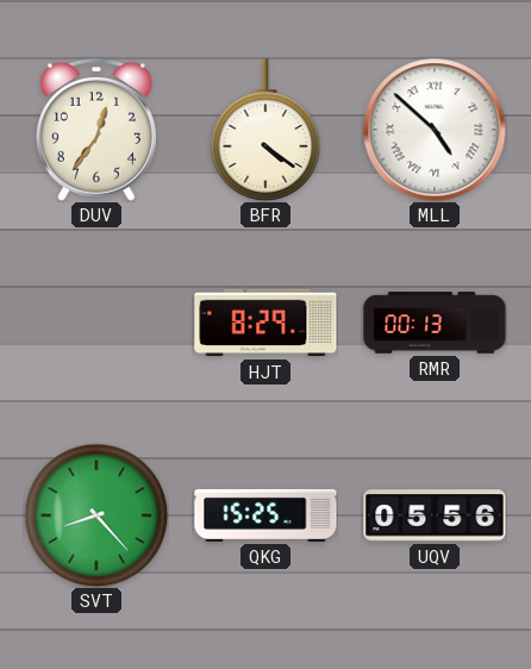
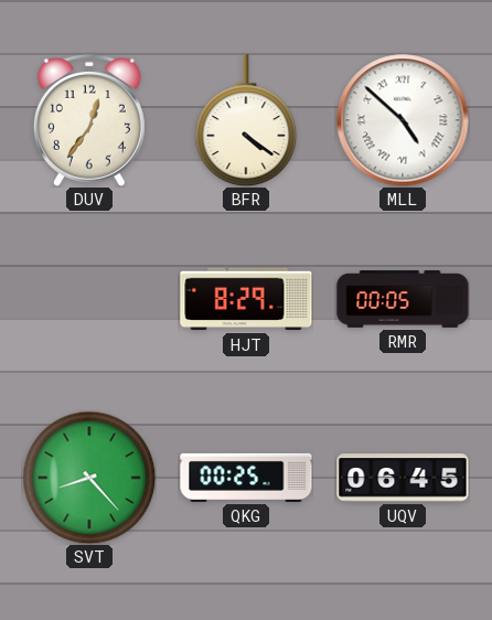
RMR: 00:13 -> 00:05
QKG: 15:25 -> 00:25
UQV: 05:56 -> 06:45
